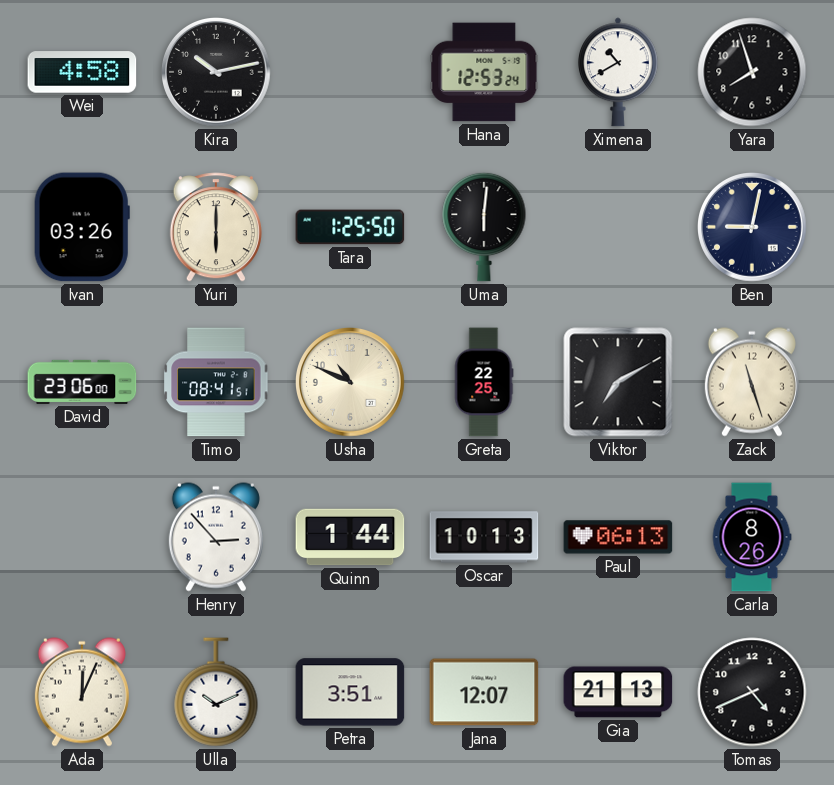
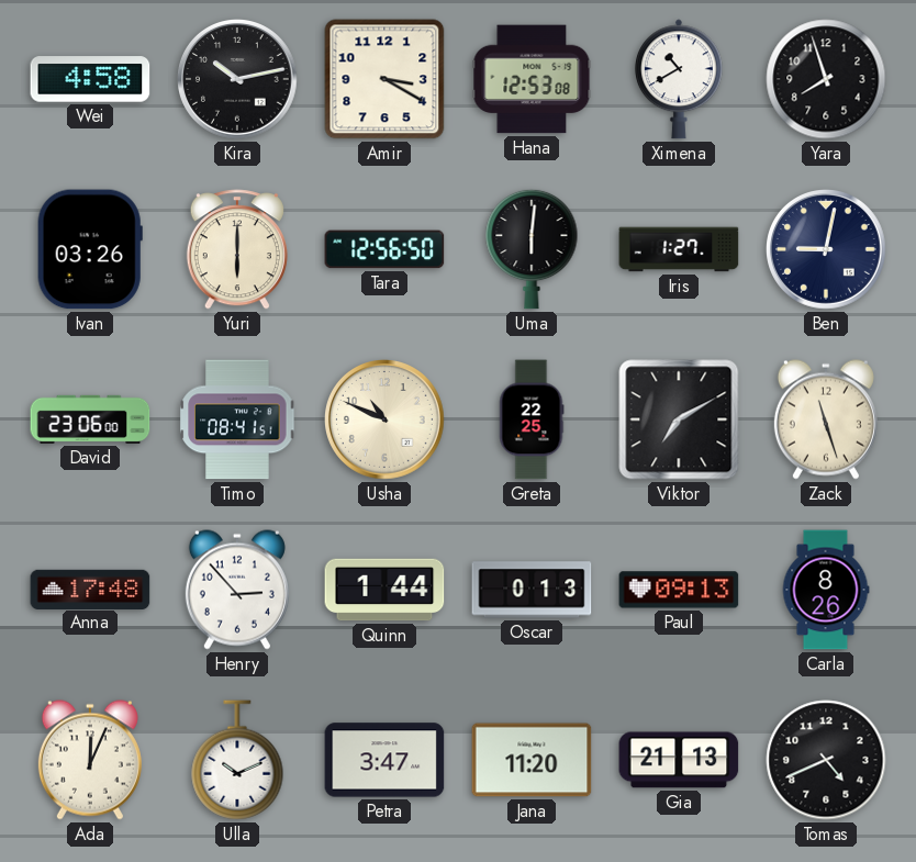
Amir: none -> 3:20
Hana: 12:53:24 -> 12:53:08
Tara: 1:25 -> 12:56
Iris: none -> 1:27
Anna: none -> 17:48
Oscar: 10:13 -> 0:13
Paul: 06:13 -> 09:13
Petra: 3:51 -> 3:47
Jana: 12:07 -> 11:20
